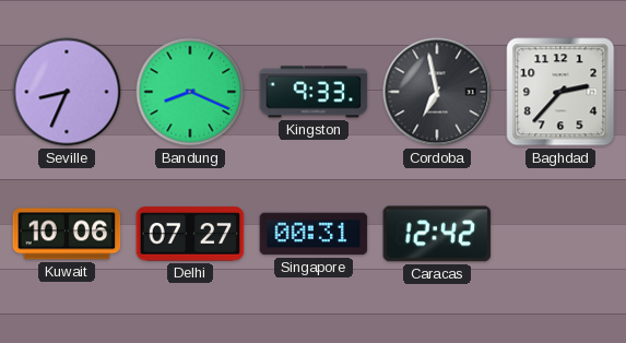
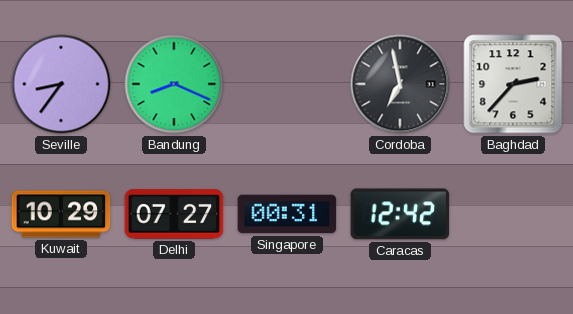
Seville: 8:34 -> 8:36
Kingston: 9:33 -> none
Kuwait: 10:06 -> 10:29
